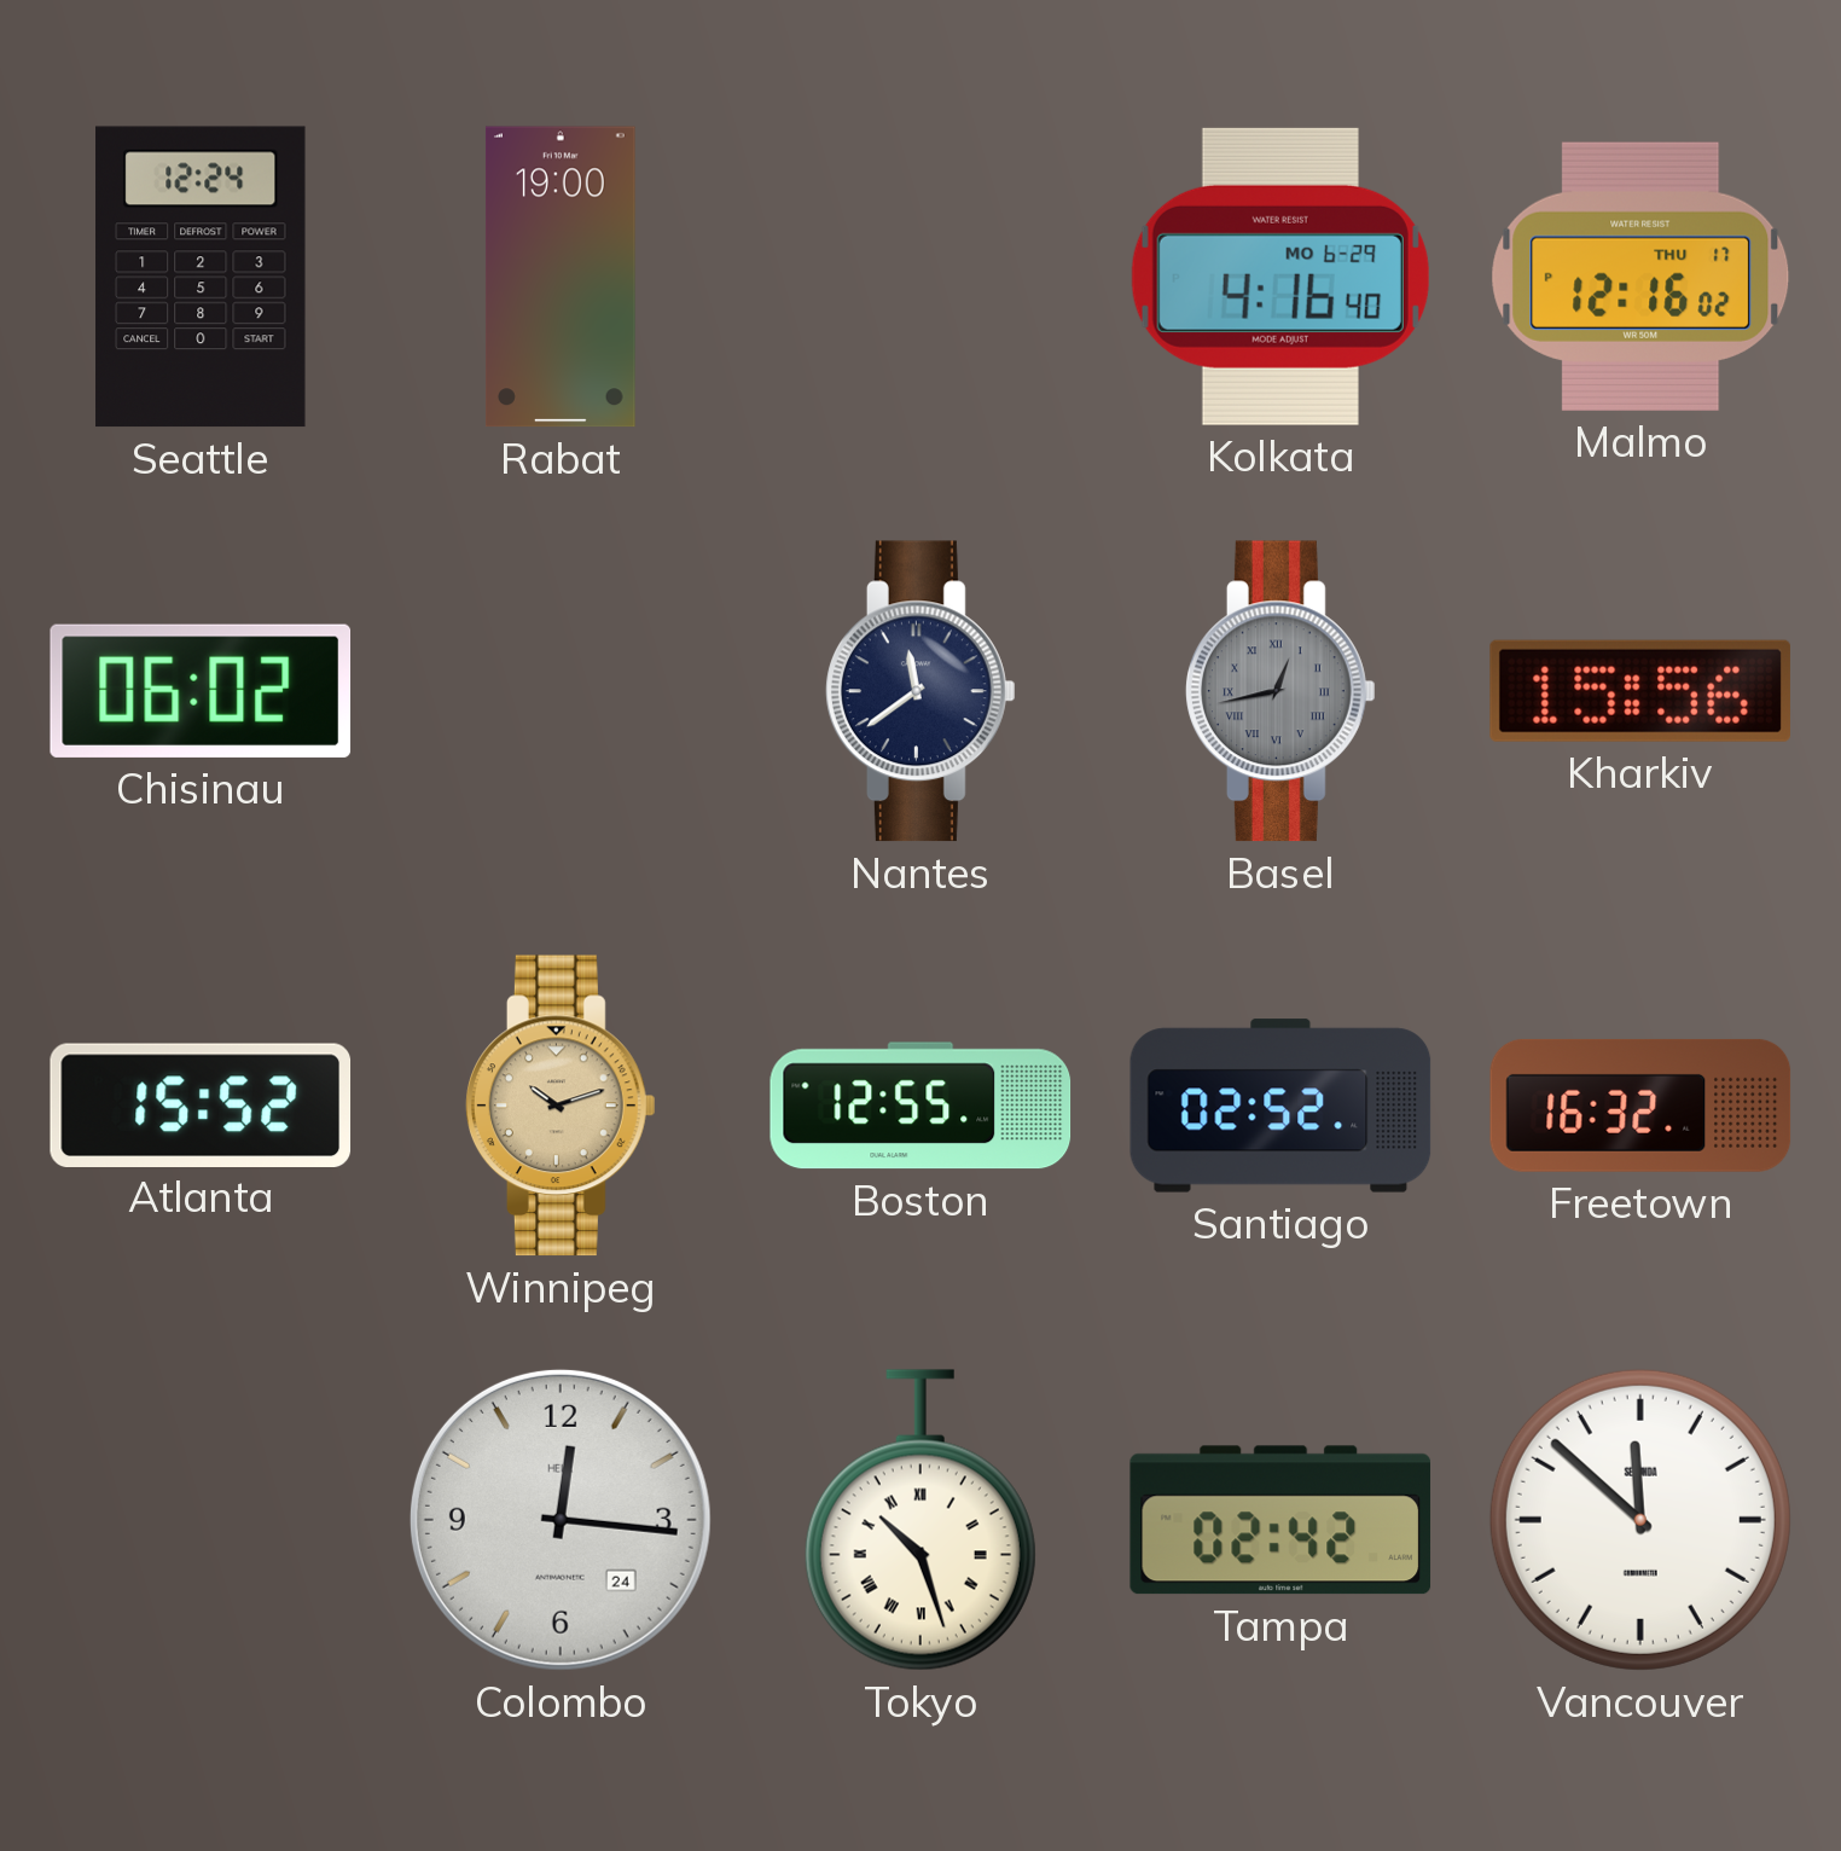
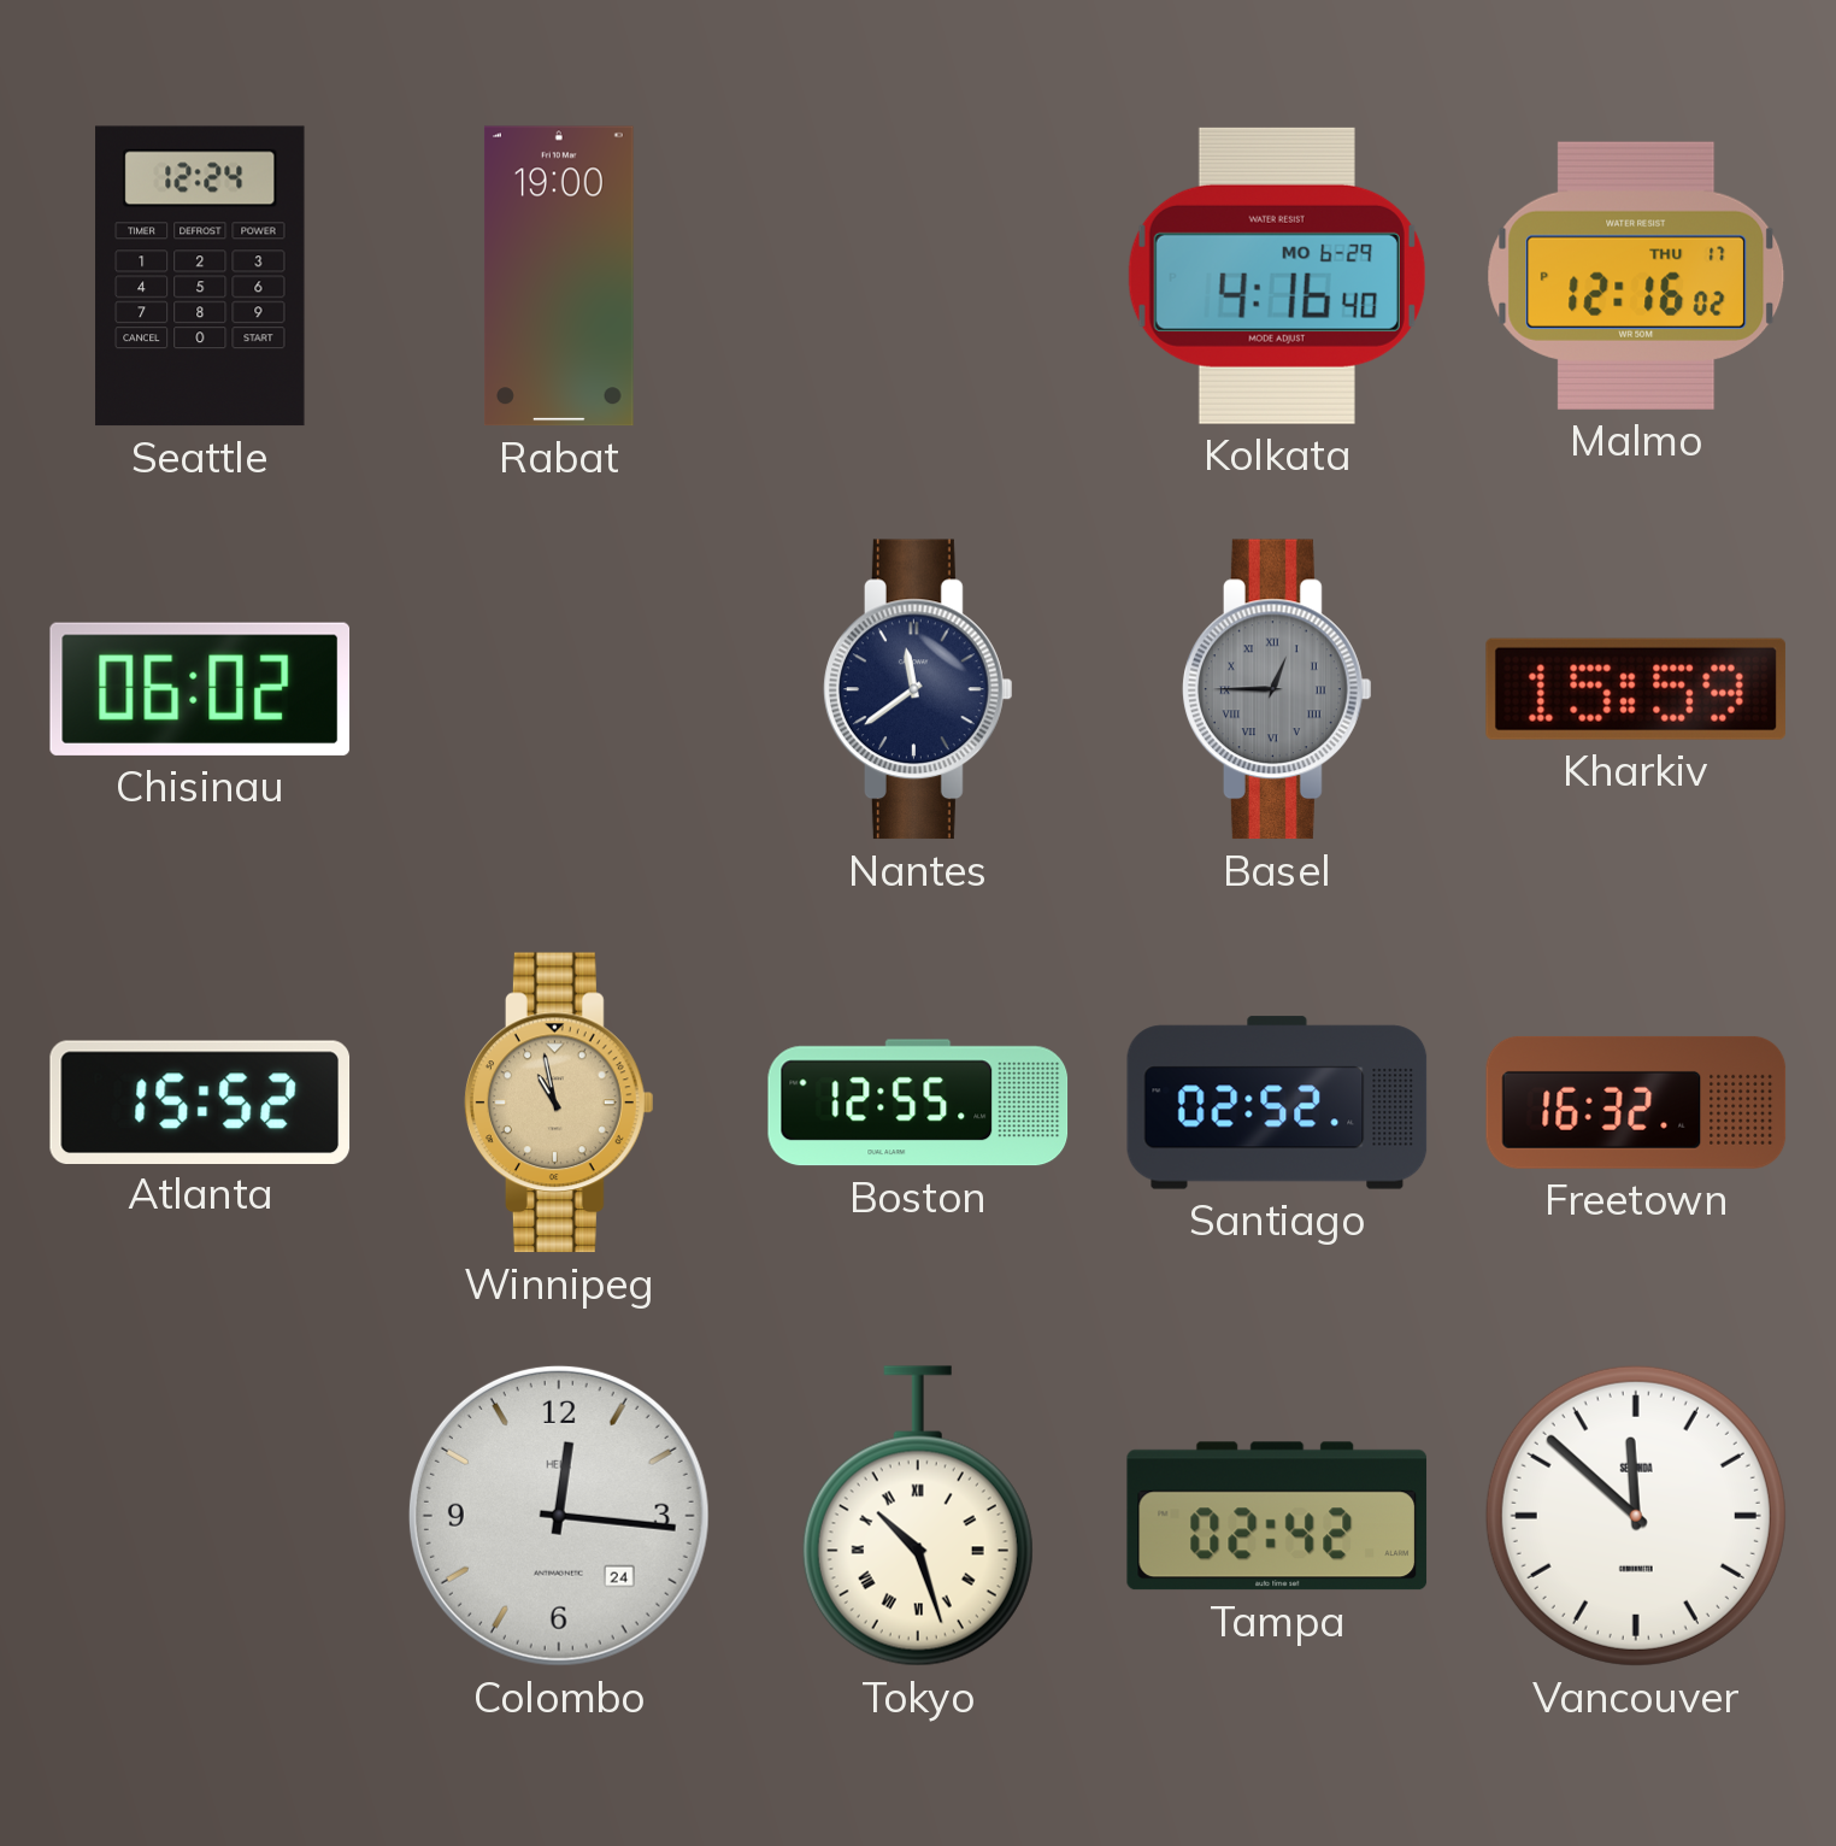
Basel: 12:43 -> 12:45
Kharkiv: 15:56 -> 15:59
Winnipeg: 10:12 -> 10:58
